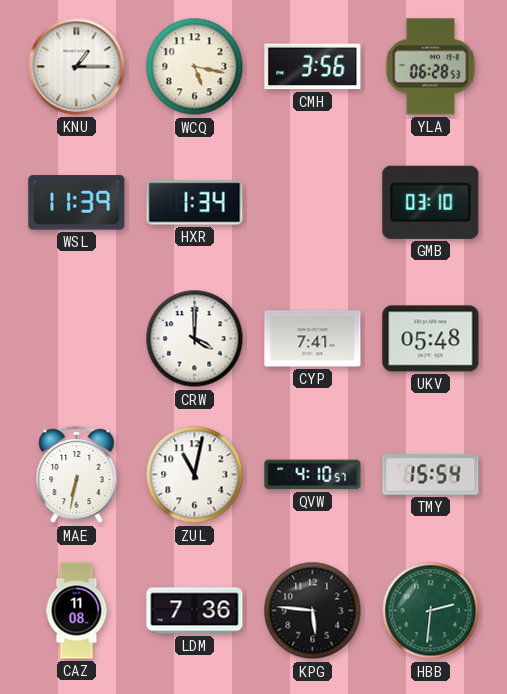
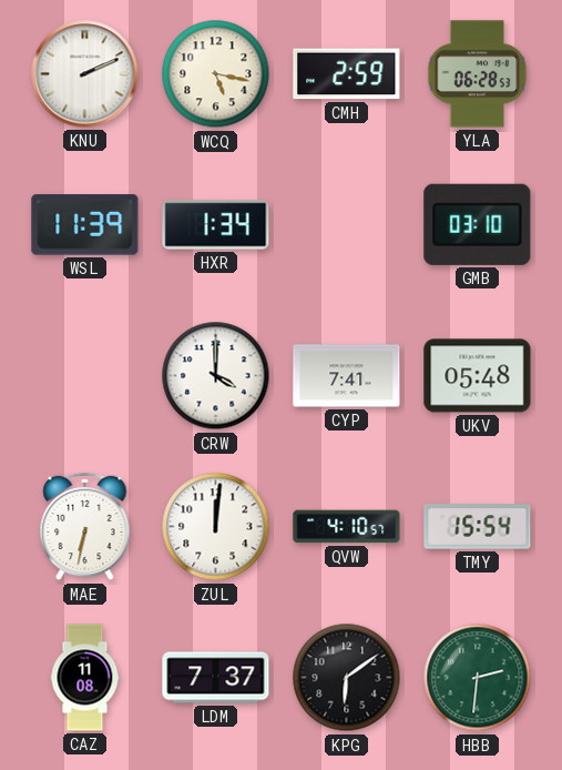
KNU: 1:15 -> 2:11
CMH: 3:56 -> 2:59
ZUL: 11:02 -> 12:01
LDM: 7:36 -> 7:37
KPG: 5:46 -> 6:09
